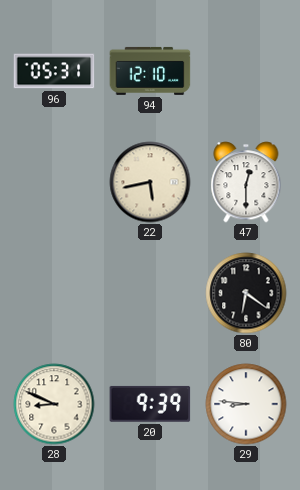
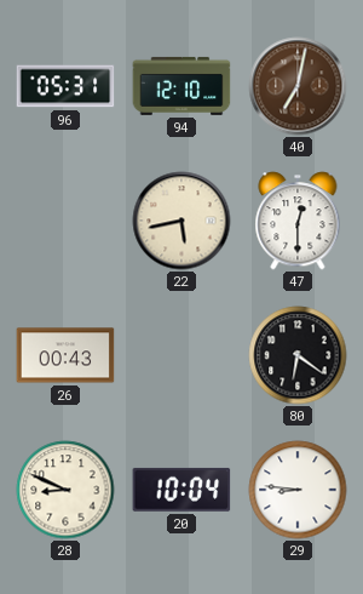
40: none -> 7:02
26: none -> 00:43
20: 9:39 -> 10:04
